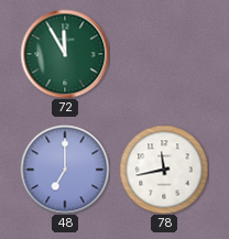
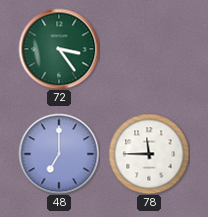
72: 11:55 -> 3:24
78: 11:43 -> 11:45
